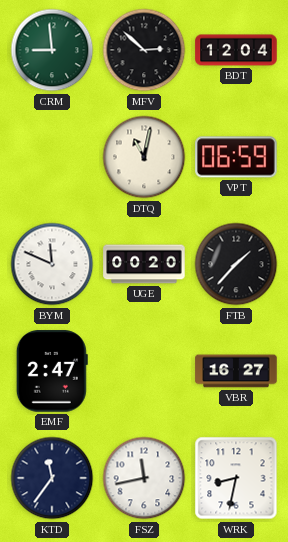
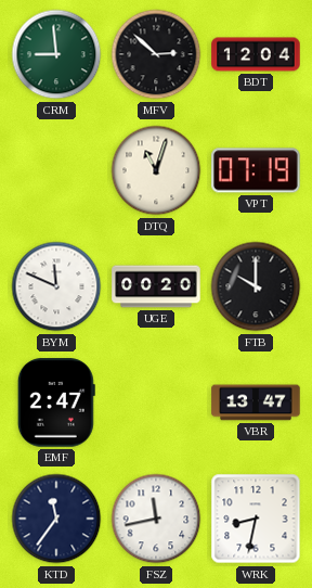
DTQ: 11:02 -> 11:03
VPT: 06:59 -> 07:19
FTB: 1:37 -> 10:00
VBR: 16:27 -> 13:47
